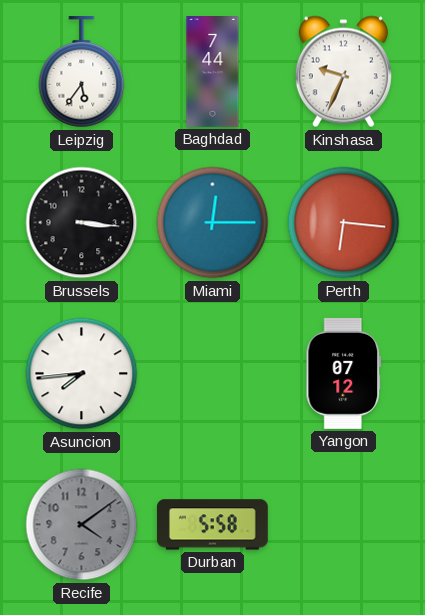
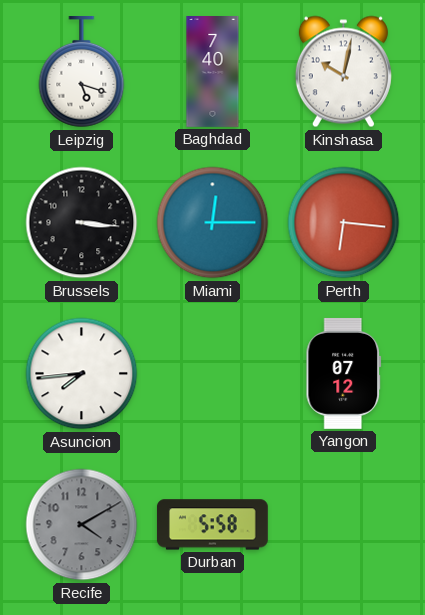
Leipzig: 5:36 -> 5:18
Baghdad: 7:44 -> 7:40
Kinshasa: 9:34 -> 10:02
Recife: 4:09 -> 4:10
